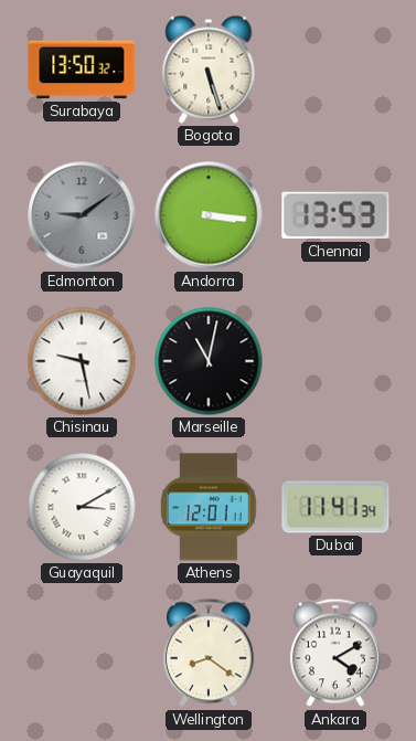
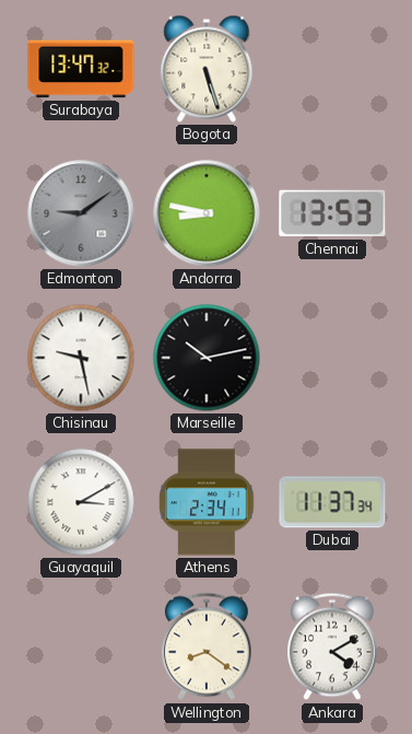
Surabaya: 13:50 -> 13:47
Andorra: 3:16 -> 8:47
Marseille: 11:02 -> 10:13
Athens: 12:01 -> 2:34
Dubai: 11:41 -> 11:37
